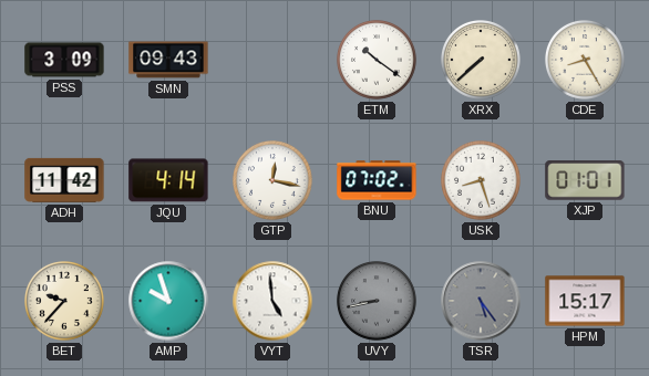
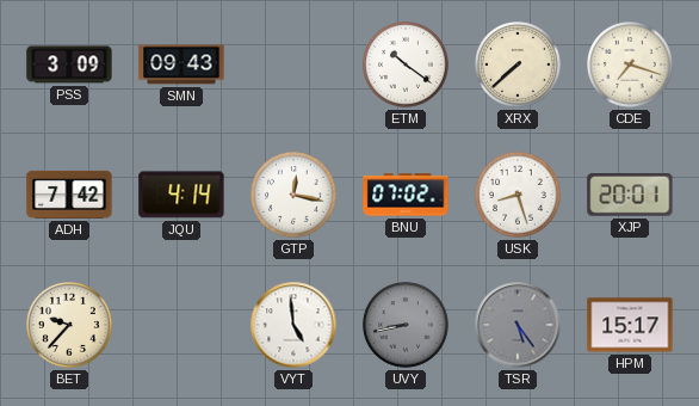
CDE: 8:25 -> 7:18
ADH: 11:42 -> 7:42
XJP: 01:01 -> 20:01
AMP: 9:57 -> none
